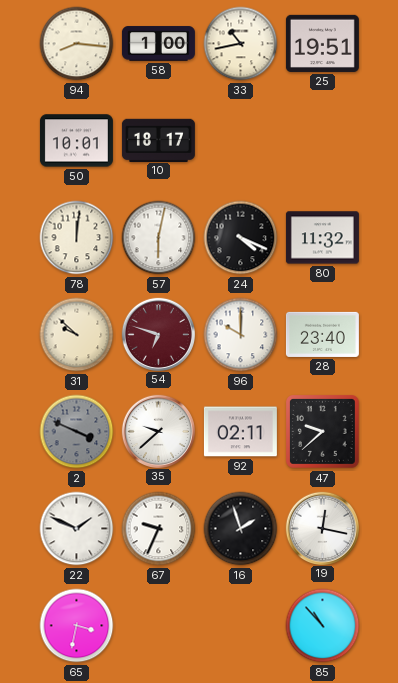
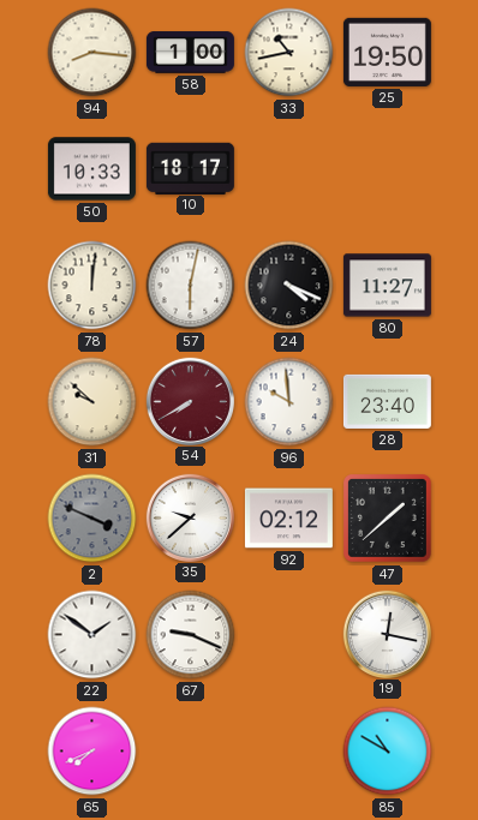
25: 19:51 -> 19:50
50: 10:01 -> 10:33
80: 11:32 -> 11:27
54: 6:48 -> 7:40
96: 10:00 -> 9:59
92: 02:11 -> 02:12
47: 9:38 -> 1:38
22: 1:49 -> 1:51
67: 9:34 -> 9:19
16: 1:57 -> none
65: 3:32 -> 7:41
85: 10:53 -> 10:50
